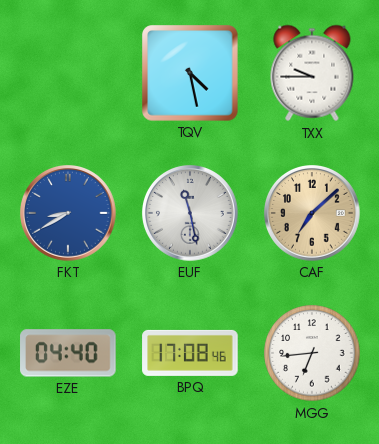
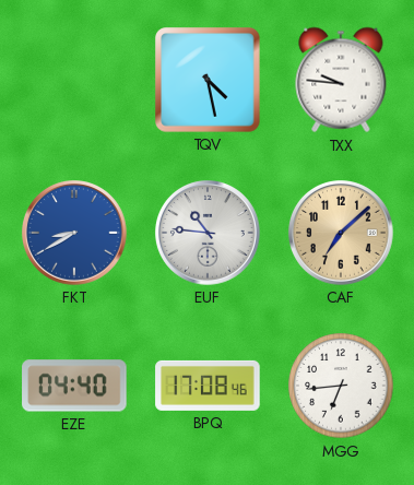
TXX: 9:45 -> 9:46
EUF: 11:28 -> 10:46
